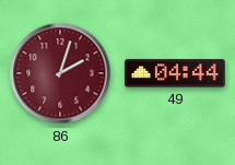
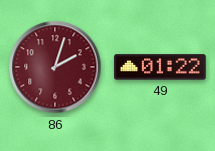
49: 04:44 -> 01:22
